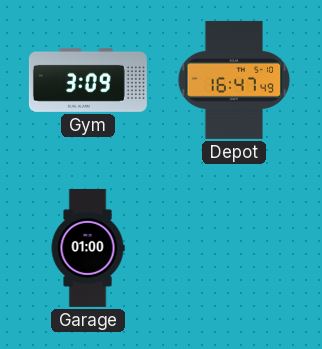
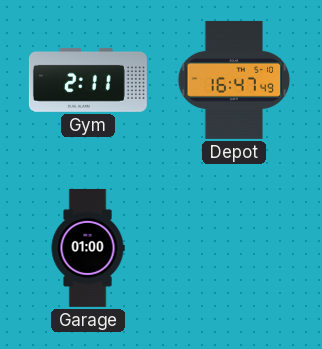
Gym: 3:09 -> 2:11
